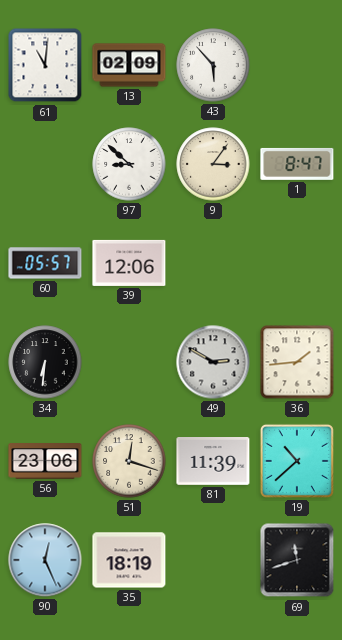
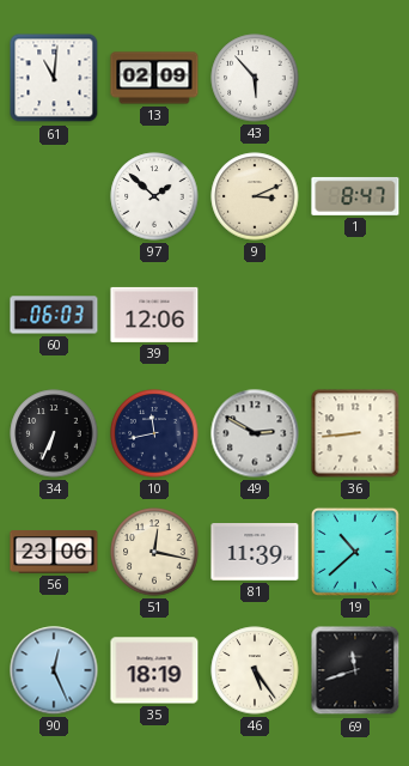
97: 8:52 -> 1:52
9: 3:06 -> 3:11
60: 05:57 -> 06:03
34: 6:31 -> 6:34
10: none -> 11:43
36: 1:44 -> 8:44
51: 12:18 -> 12:17
46: none -> 5:24
